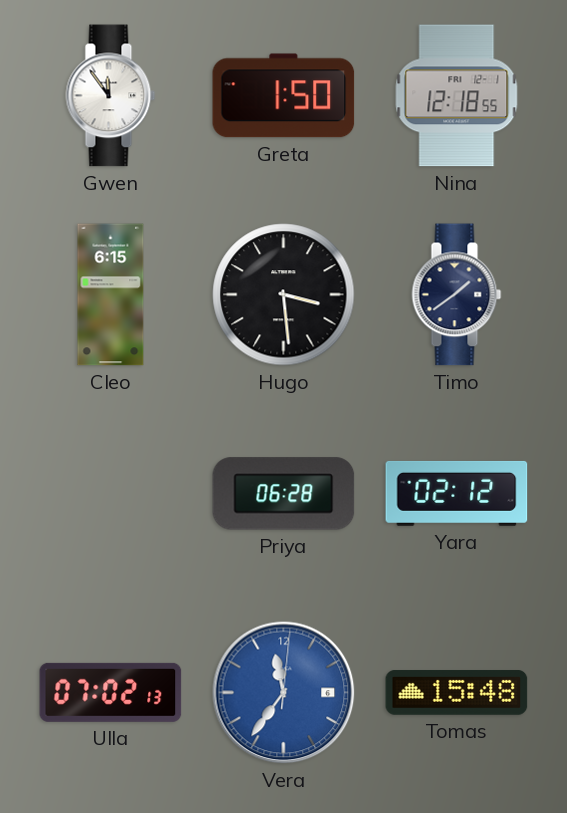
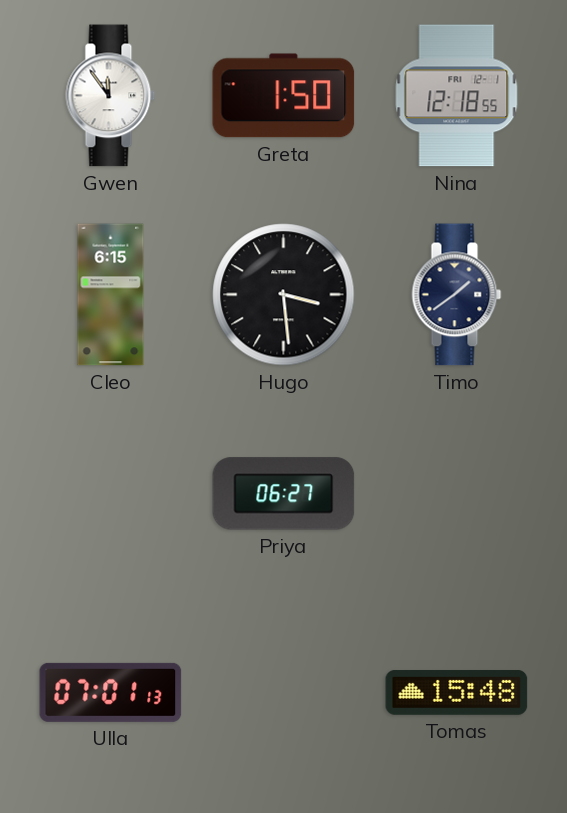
Priya: 06:28 -> 06:27
Yara: 02:12 -> none
Ulla: 07:02 -> 07:01
Vera: 11:36 -> none
